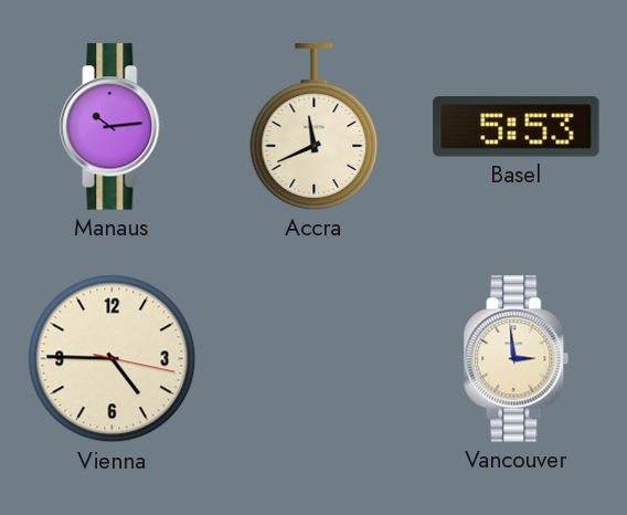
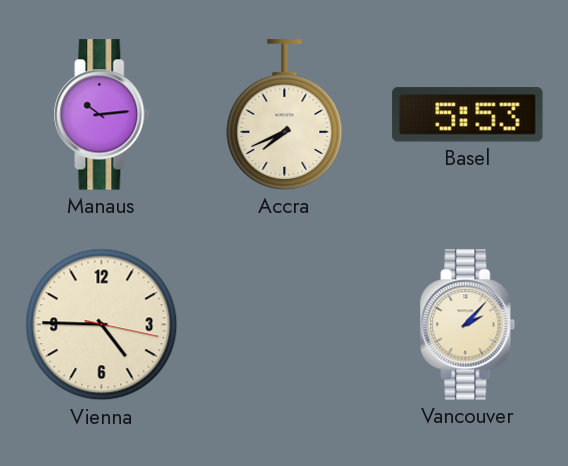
Accra: 11:41 -> 7:41
Vancouver: 2:59 -> 2:07
